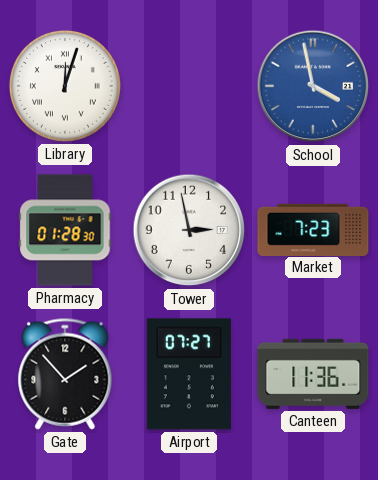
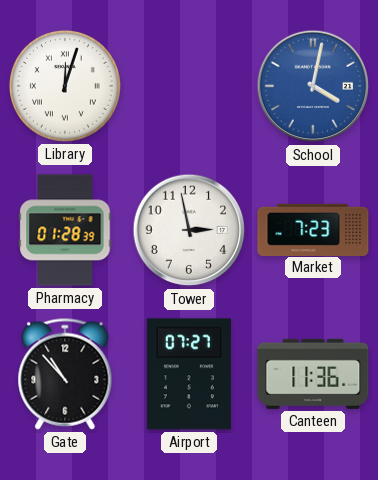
School: 3:58 -> 4:02
Pharmacy: 01:28:30 -> 01:28:39
Gate: 1:53 -> 10:53
